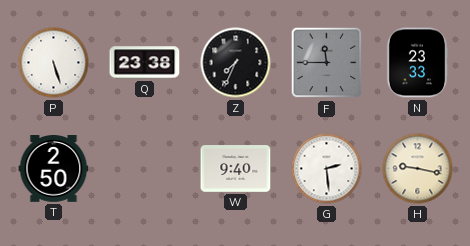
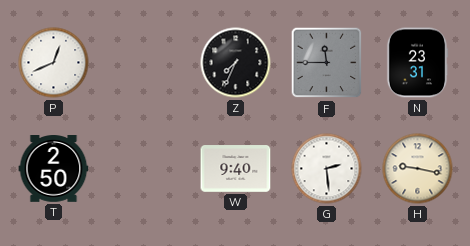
P: 5:27 -> 12:41
Q: 23:38 -> none
N: 23:33 -> 23:31
